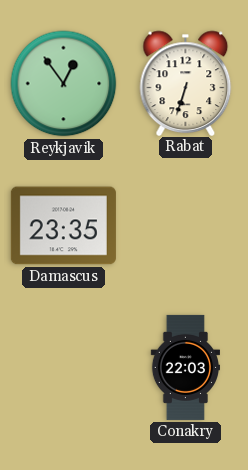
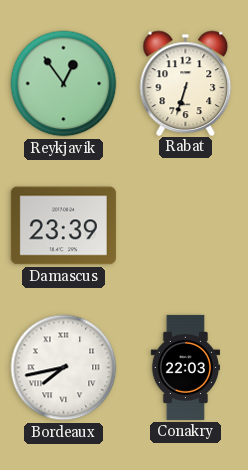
Damascus: 23:35 -> 23:39
Bordeaux: none -> 7:43
